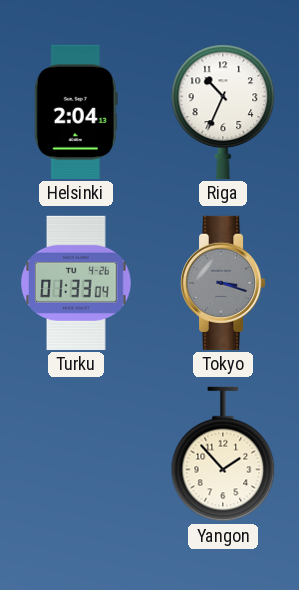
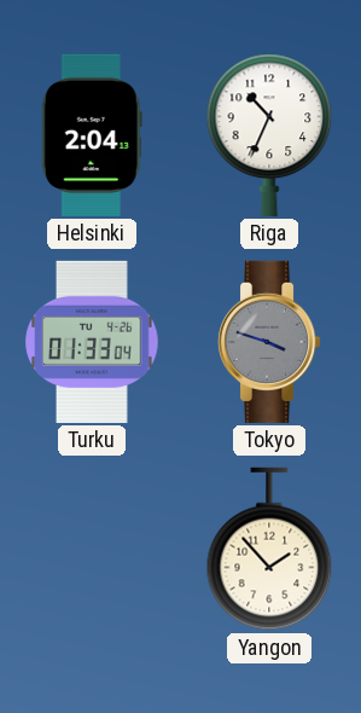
Tokyo: 3:18 -> 3:48
